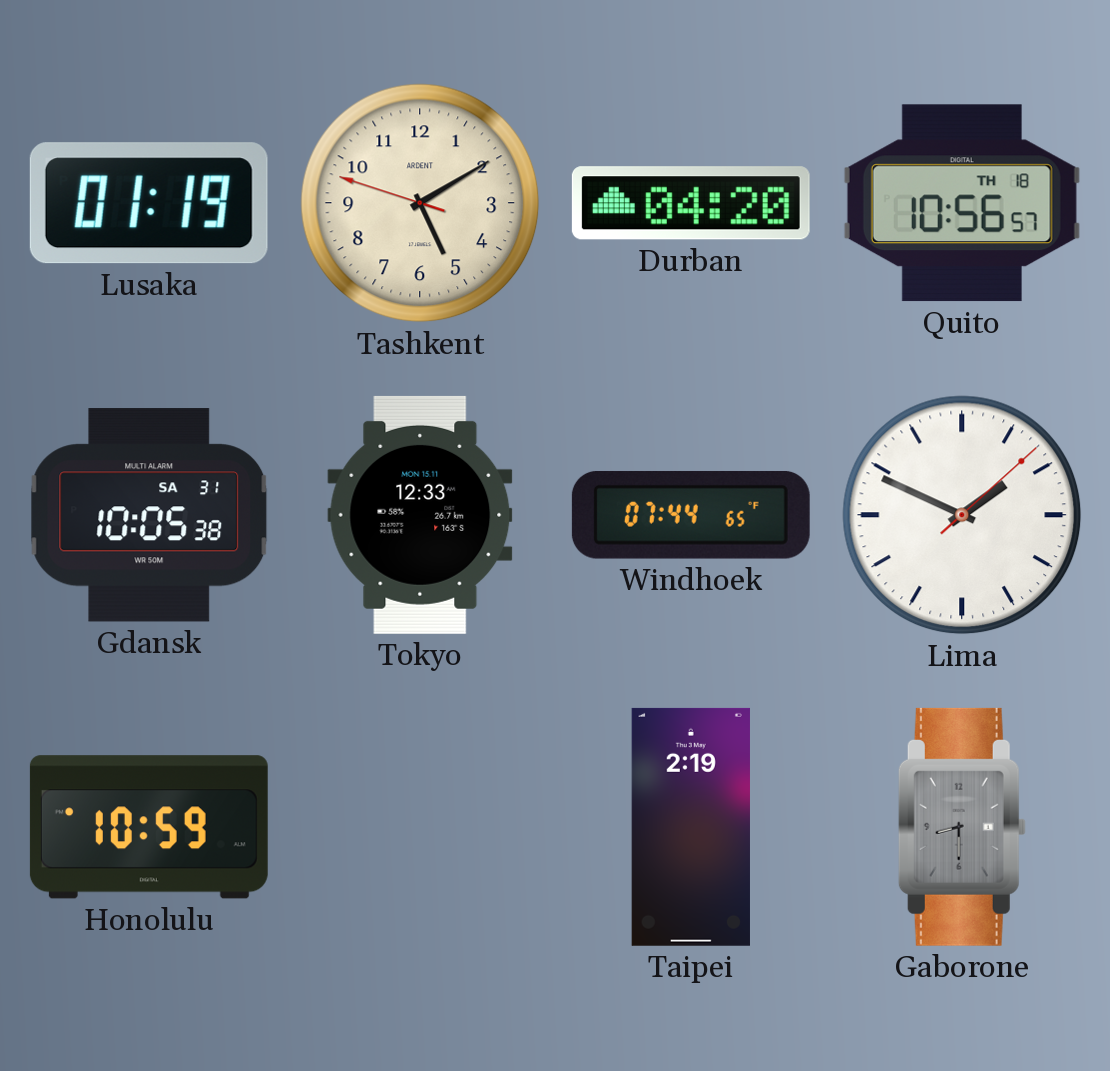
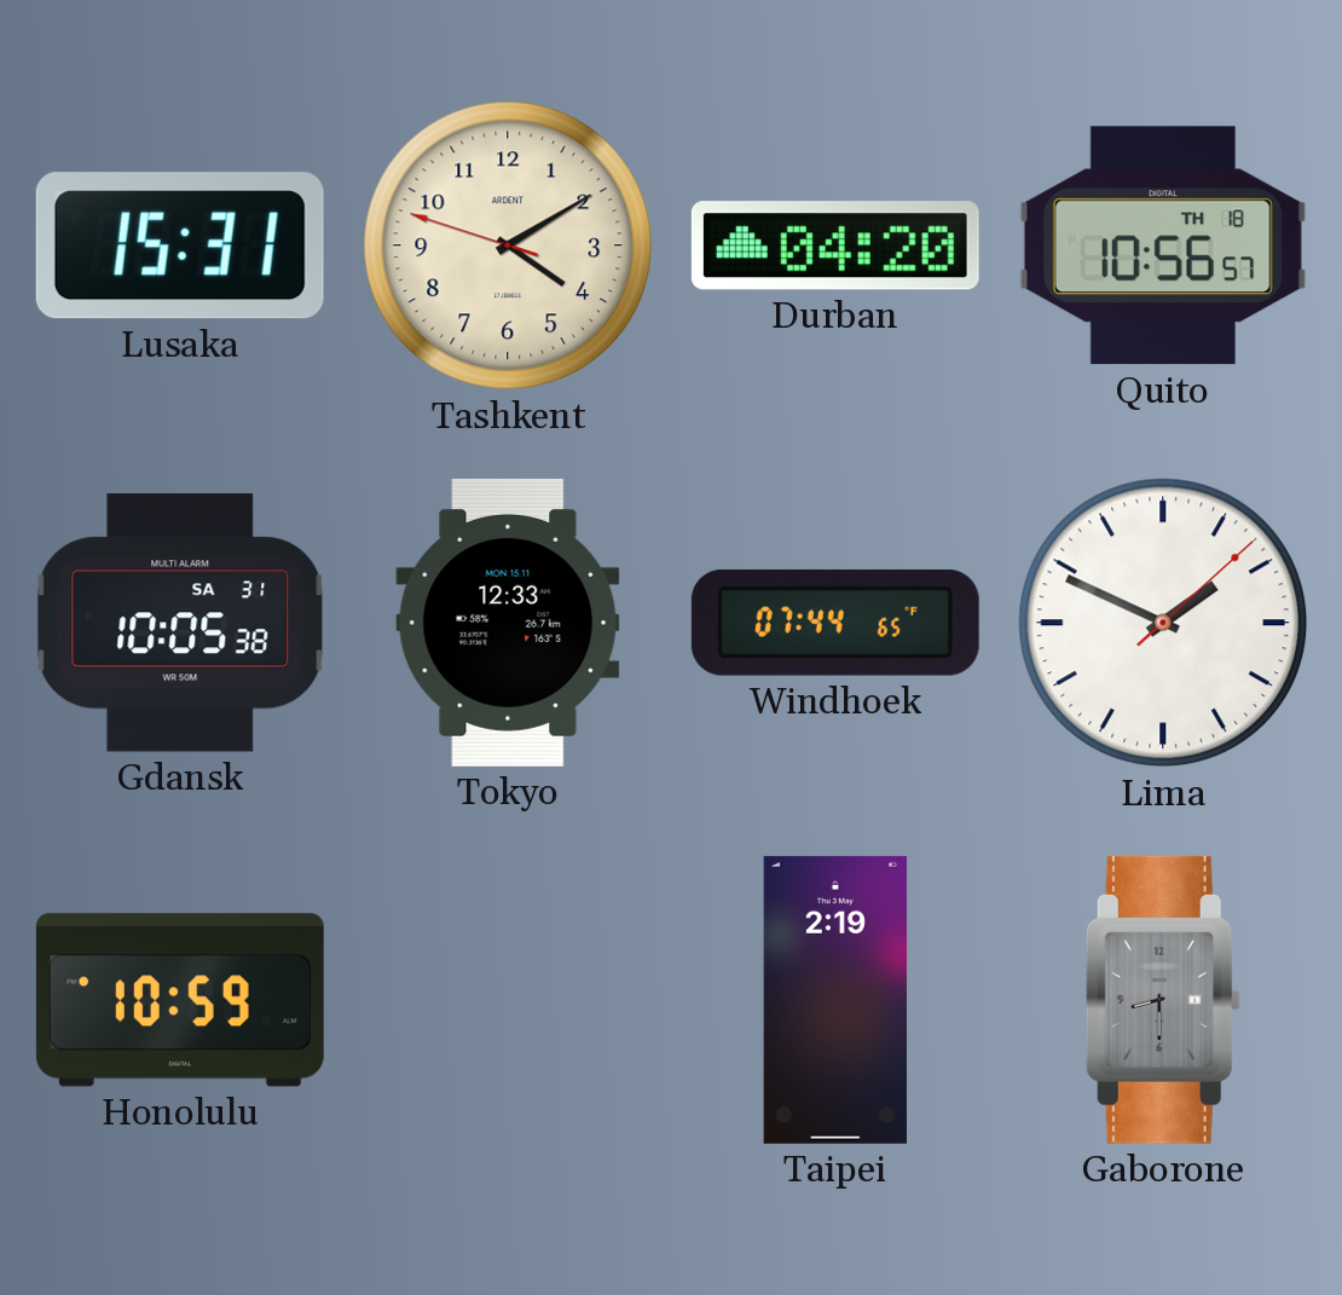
Lusaka: 01:19 -> 15:31
Tashkent: 5:09 -> 4:09
